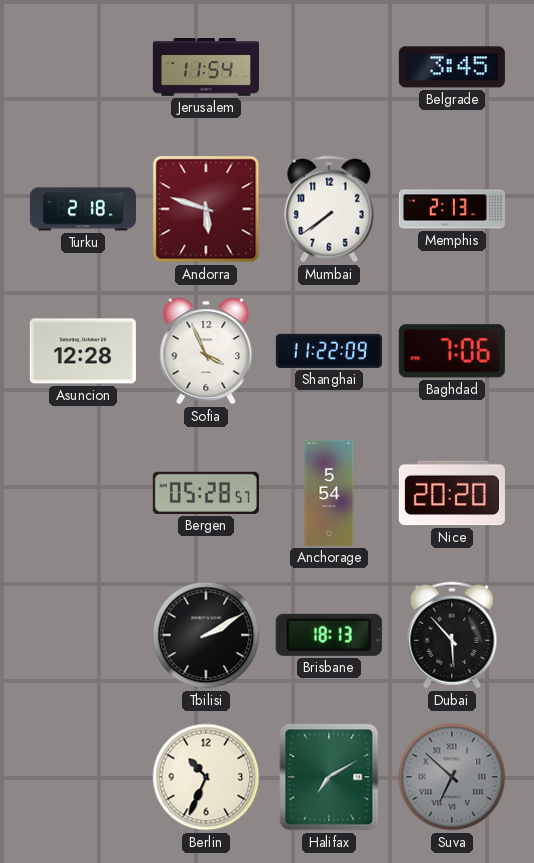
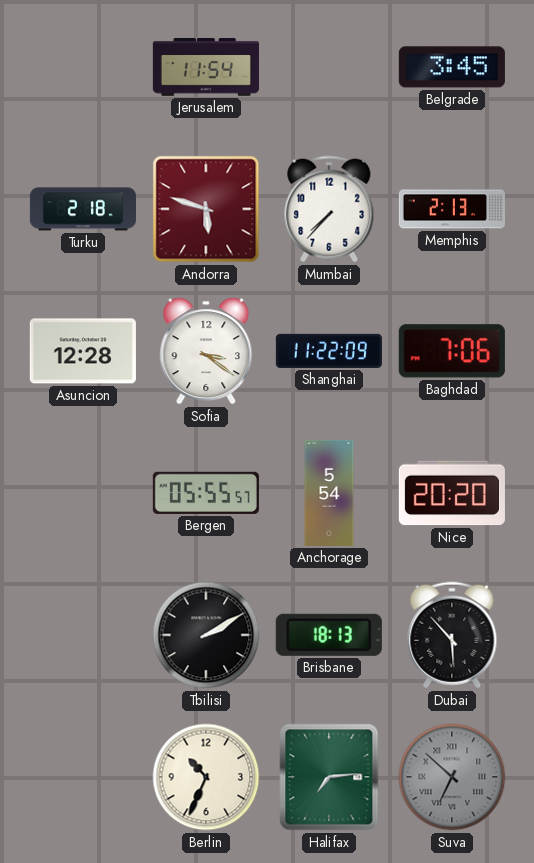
Mumbai: 7:39 -> 7:37
Sofia: 3:56 -> 3:21
Bergen: 05:28 -> 05:55
Halifax: 7:10 -> 7:14
